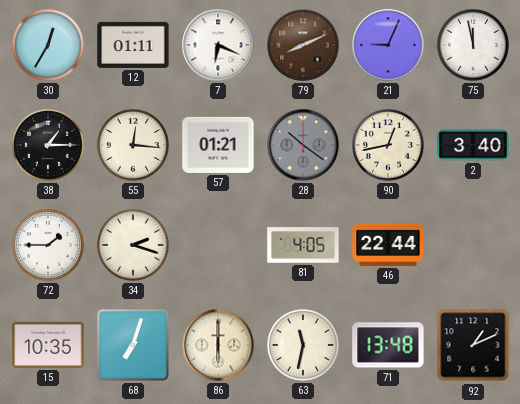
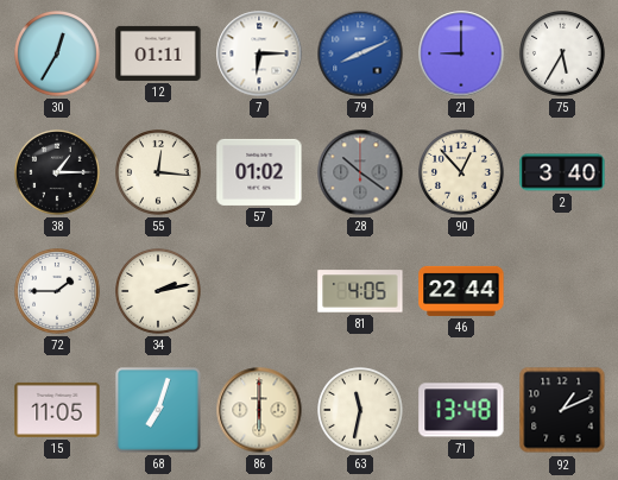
7: 6:19 -> 6:15
79 dial: brown -> blue
21: 9:04 -> 9:00
75: 11:58 -> 5:35
57: 01:21 -> 01:02
90: 12:43 -> 12:53
34: 2:18 -> 2:13
15: 10:35 -> 11:05
